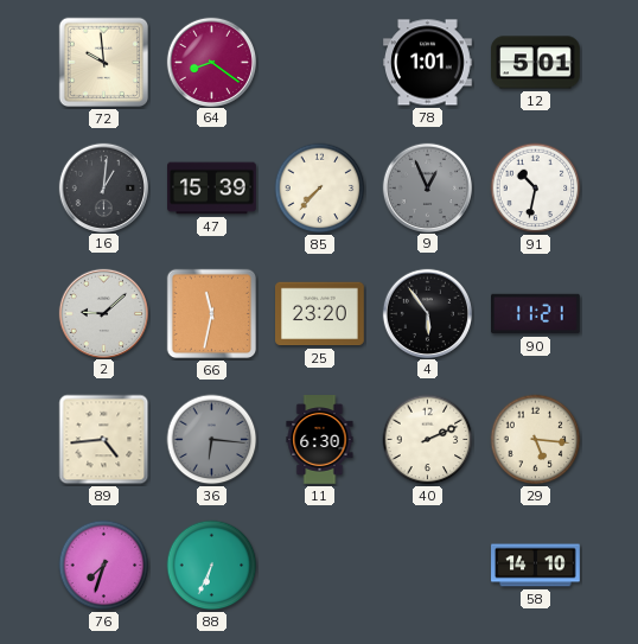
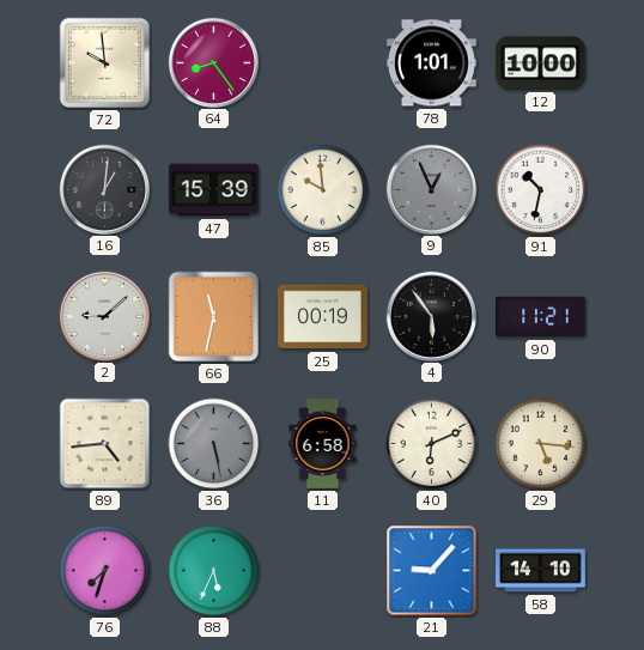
64: 8:21 -> 8:24
12: 5:01 -> 10:00
85: 7:37 -> 9:59
25: 23:20 -> 00:19
36: 6:16 -> 5:28
11: 6:30 -> 6:58
40: 2:11 -> 6:11
88: 6:34 -> 5:34
21: none -> 9:07
